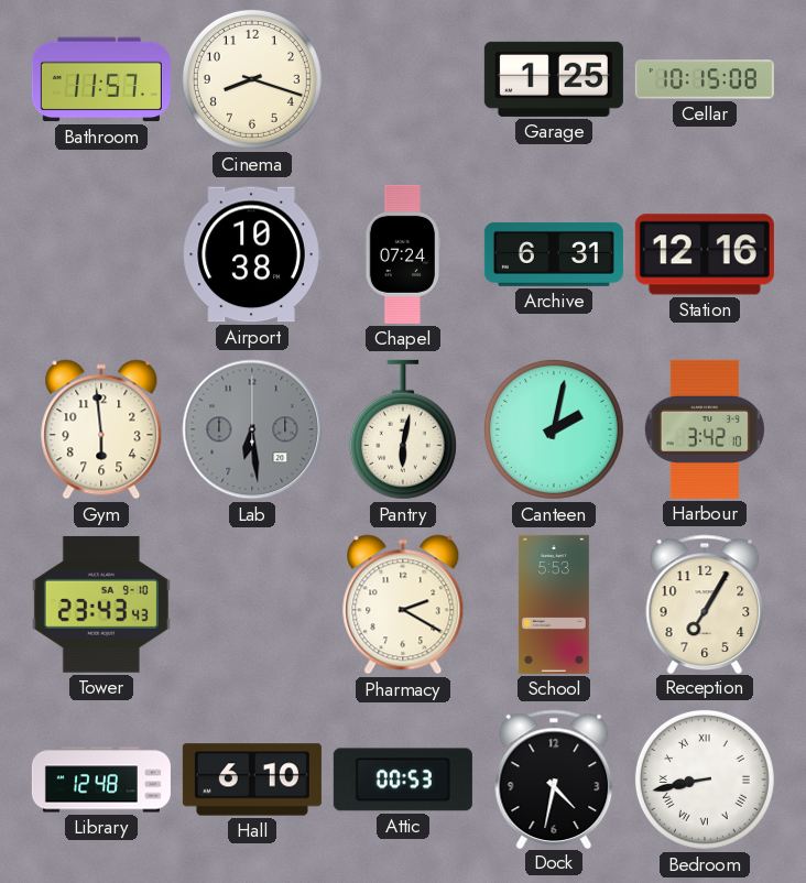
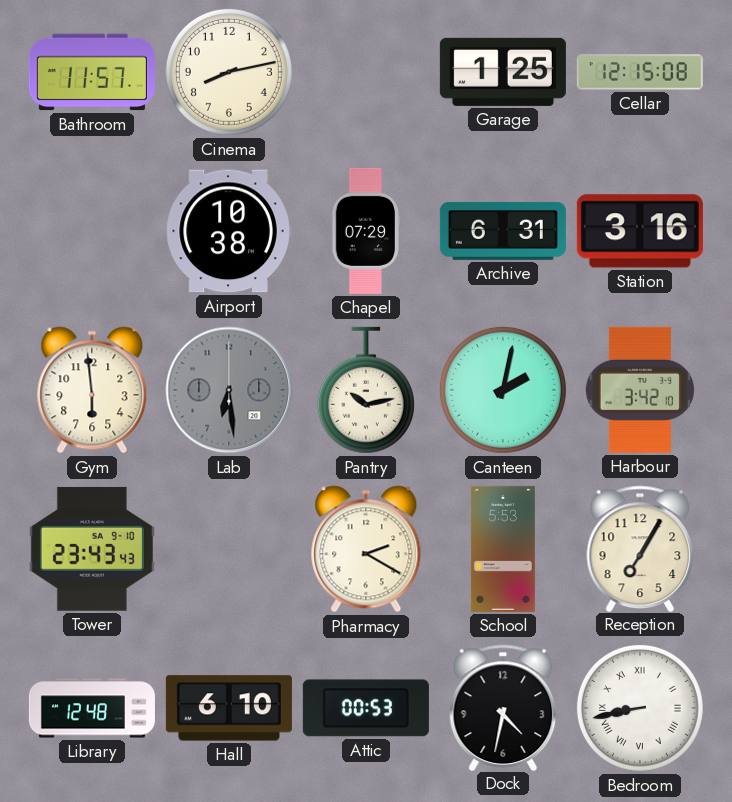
Cinema: 8:18 -> 8:13
Cellar: 10:15 -> 12:15
Chapel: 07:24 -> 07:29
Station: 12:16 -> 3:16
Pantry: 6:02 -> 10:13
